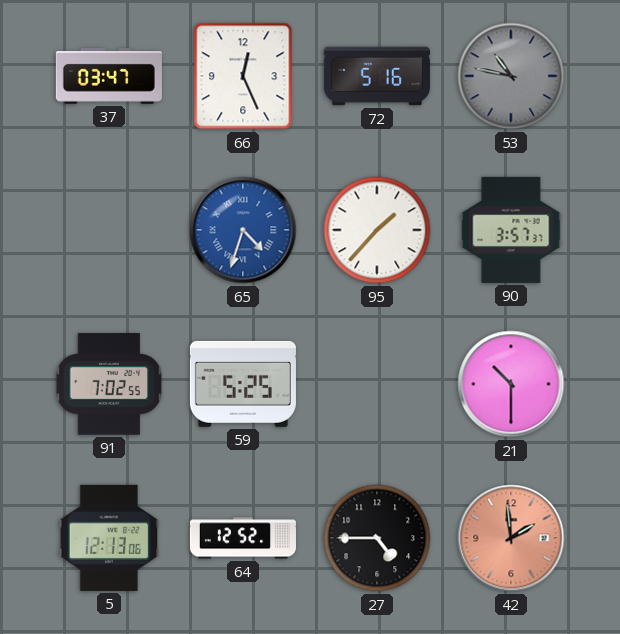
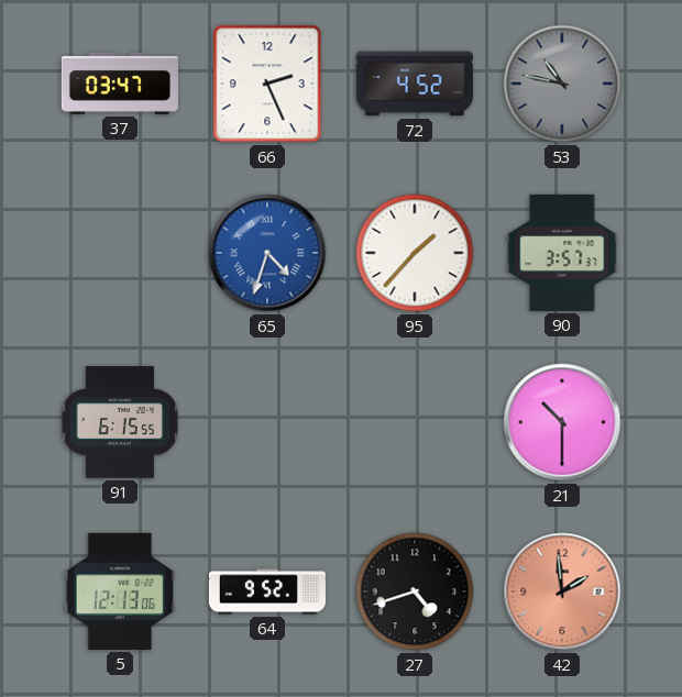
66: 12:26 -> 2:26
72: 5:16 -> 4:52
91: 7:02 -> 6:15
59: 5:25 -> none
64: 12:52 -> 9:52
27: 4:45 -> 4:42
